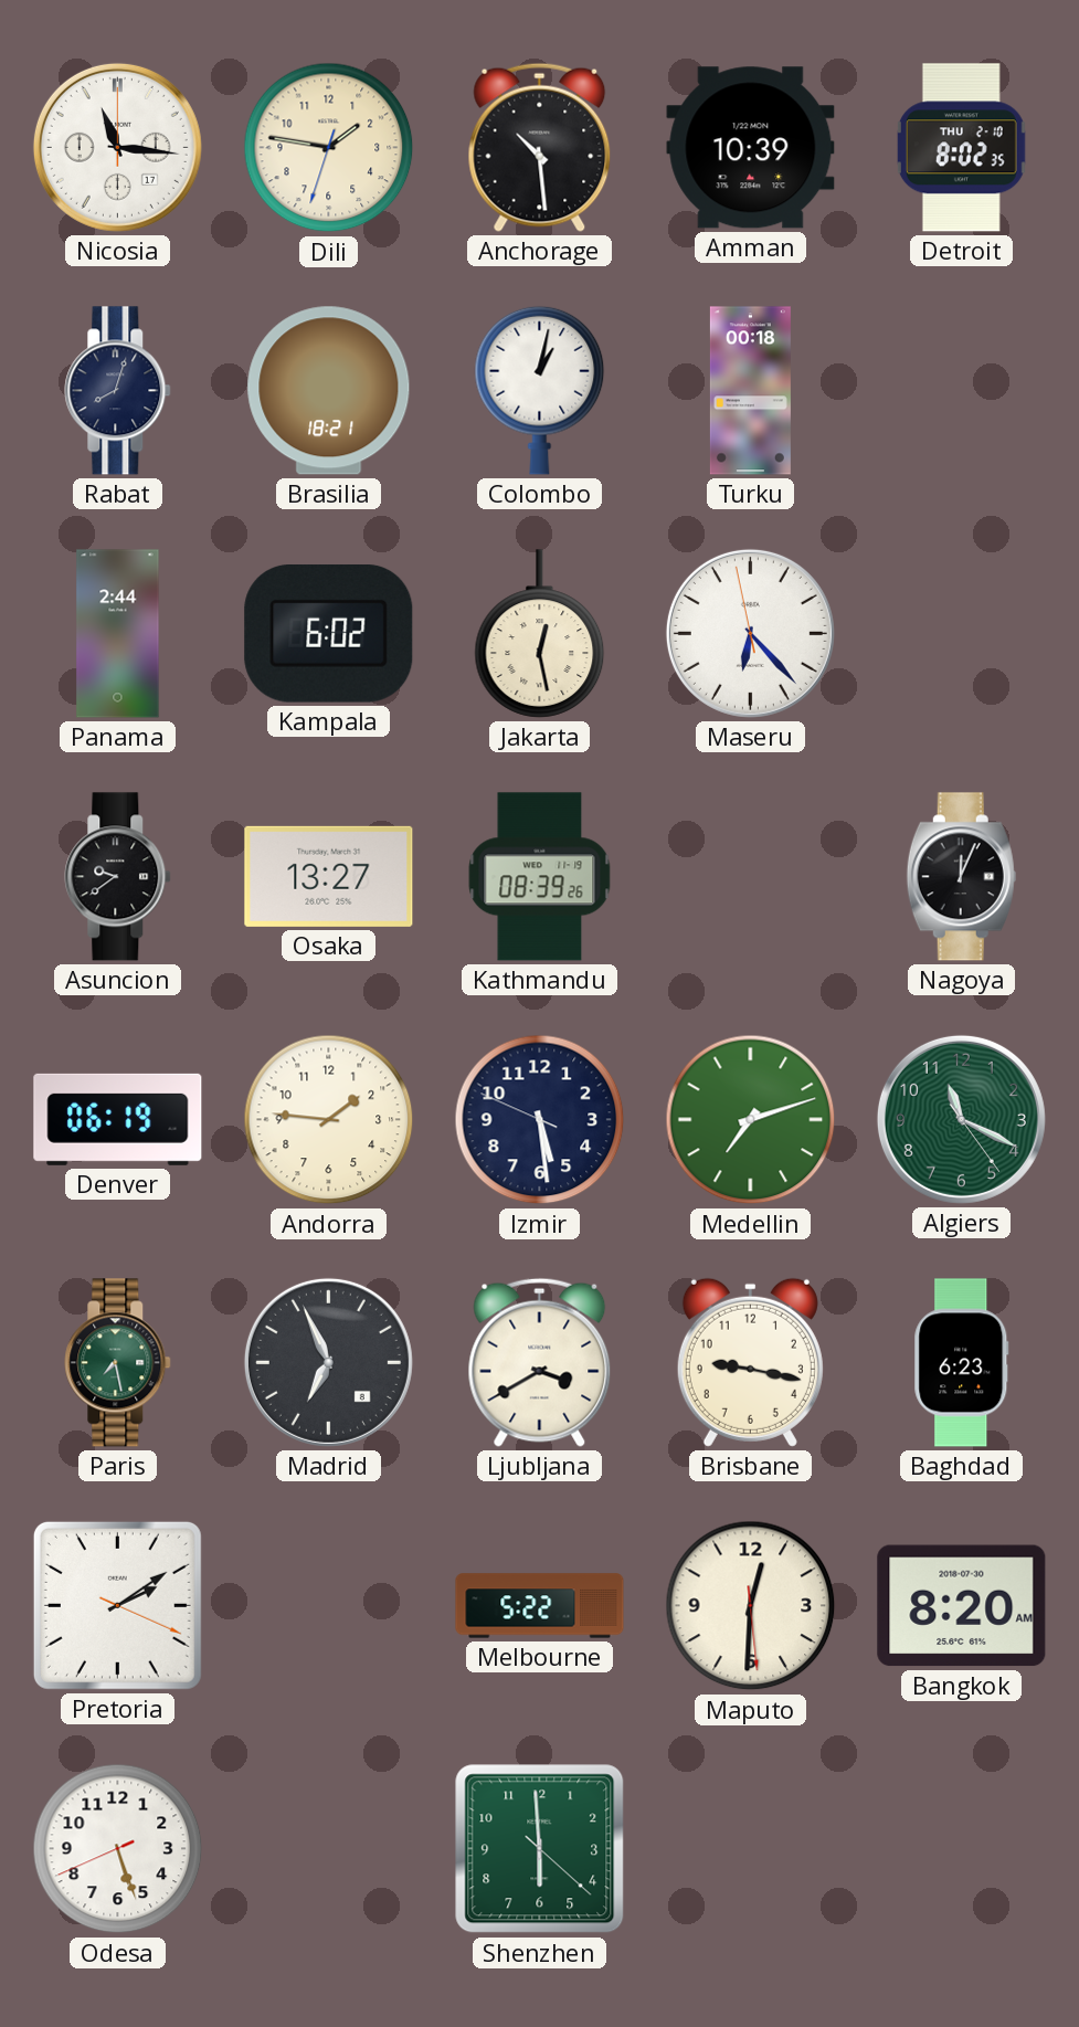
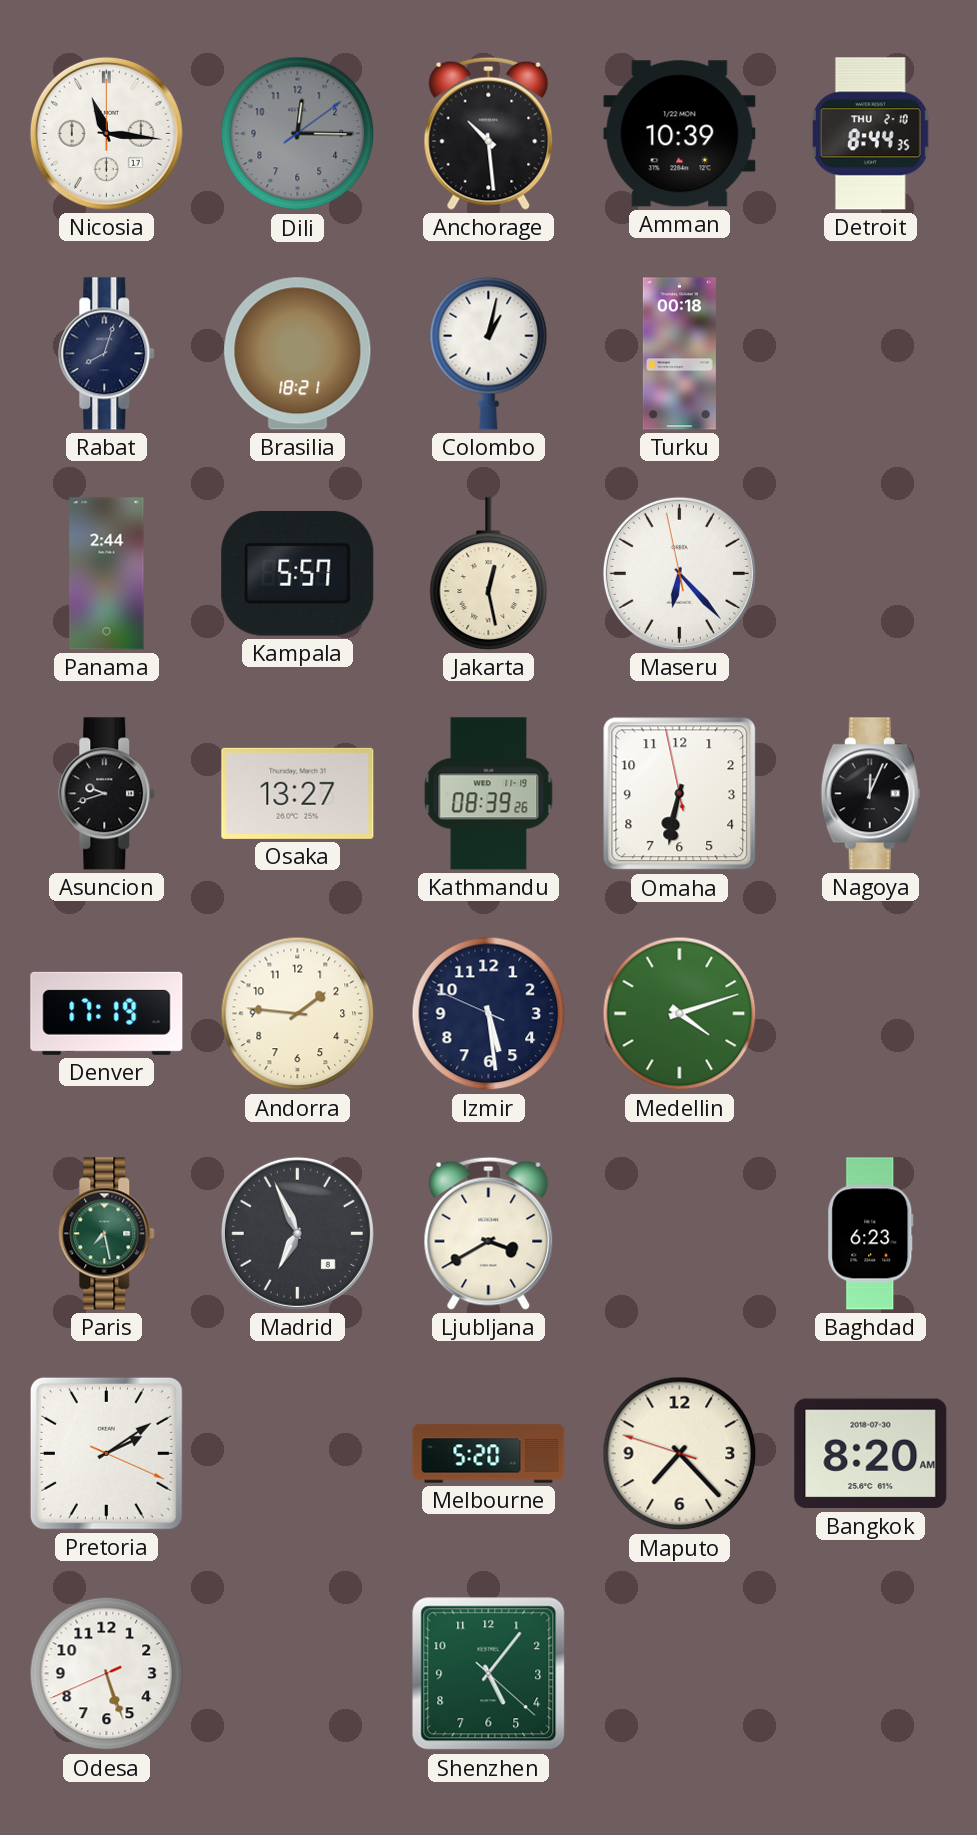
Dili: 1:46 -> 12:15
Dili dial: cream -> grey
Detroit: 8:02 -> 8:44
Kampala: 6:02 -> 5:57
Asuncion: 9:39 -> 9:42
Omaha: none -> 6:31
Denver: 06:19 -> 17:19
Medellin: 7:12 -> 4:12
Algiers: 11:19 -> none
Brisbane: 9:17 -> none
Melbourne: 5:22 -> 5:20
Maputo: 12:30 -> 7:22
Shenzhen: 5:59 -> 5:06
